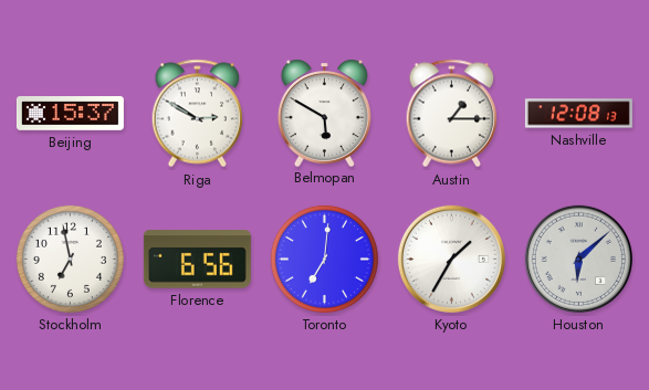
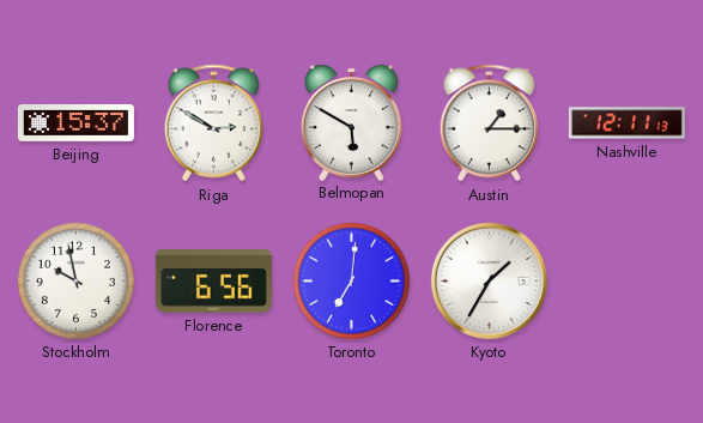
Nashville: 12:08 -> 12:11
Stockholm: 6:58 -> 9:58
Houston: 6:08 -> none
